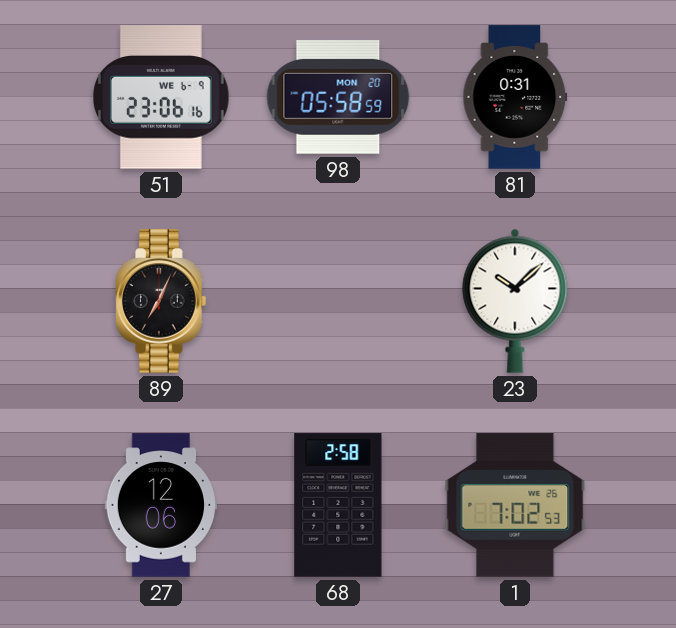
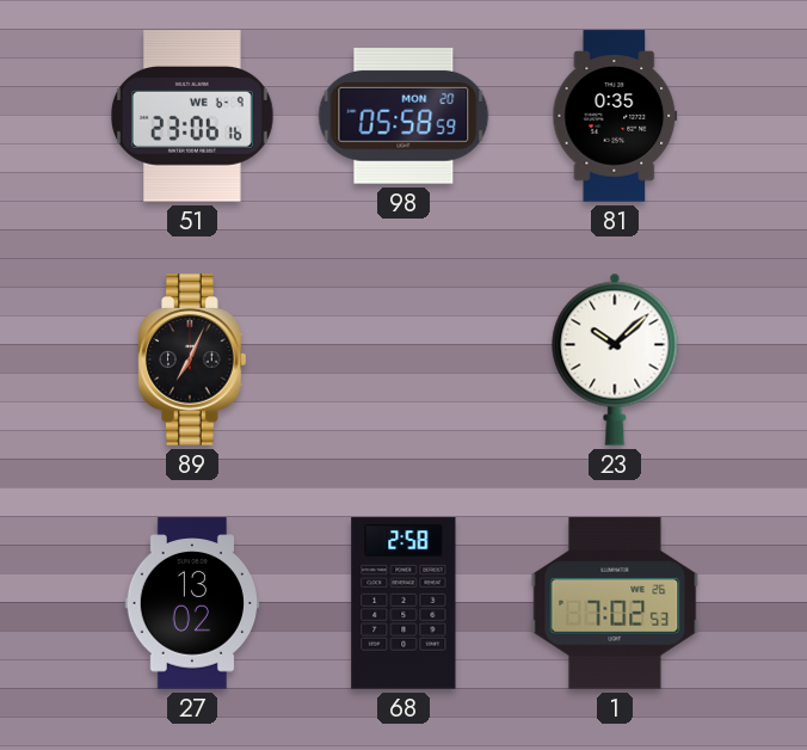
81: 0:31 -> 0:35
27: 12:06 -> 13:02
